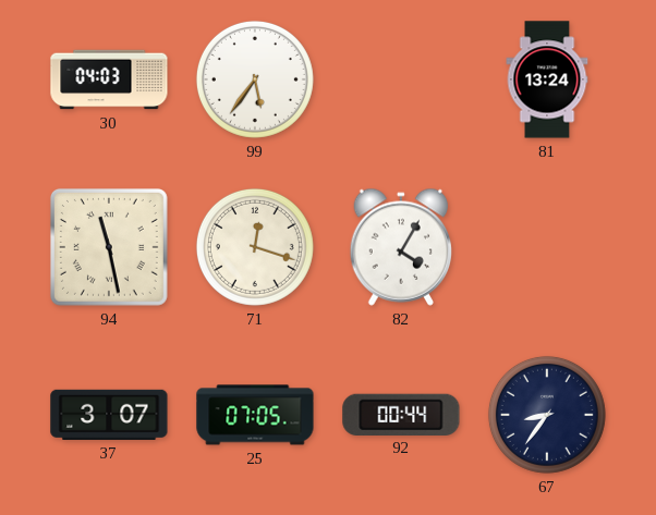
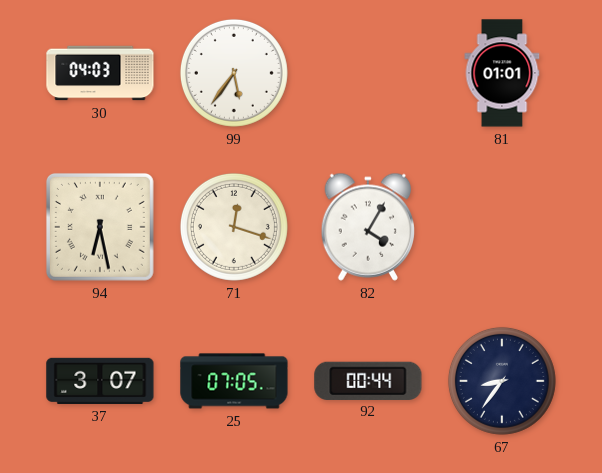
81: 13:24 -> 01:01
94: 11:28 -> 6:28
